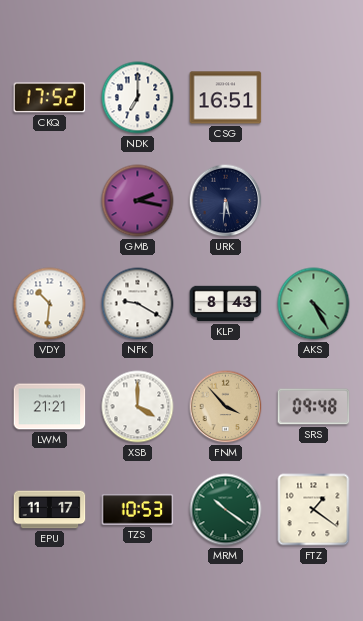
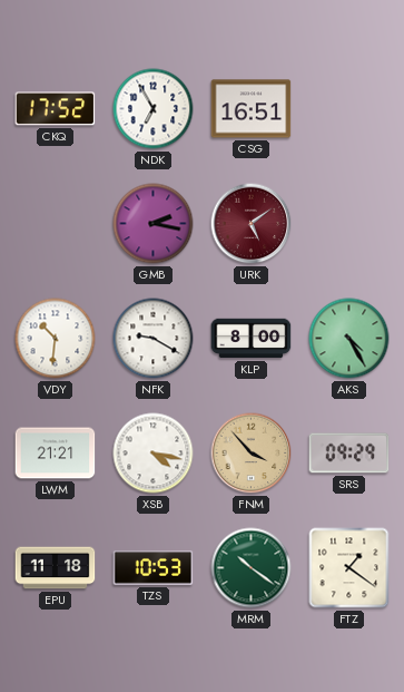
NDK: 7:00 -> 6:55
URK: 5:31 -> 5:09
URK dial: navy -> burgundy
KLP: 8:43 -> 8:00
XSB: 4:00 -> 4:17
SRS: 09:48 -> 09:29
EPU: 11:17 -> 11:18
